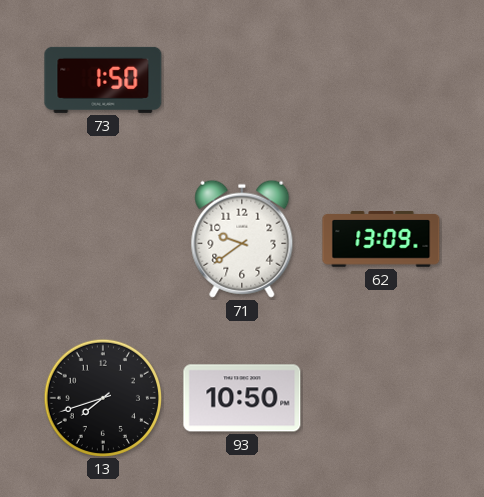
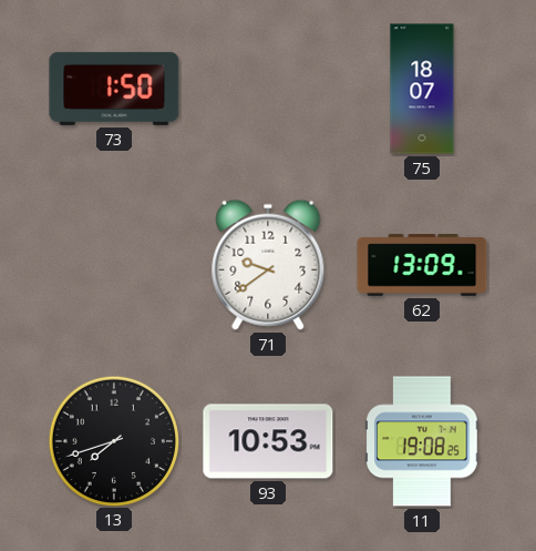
75: none -> 18:07
93: 10:50 -> 10:53
11: none -> 19:08
